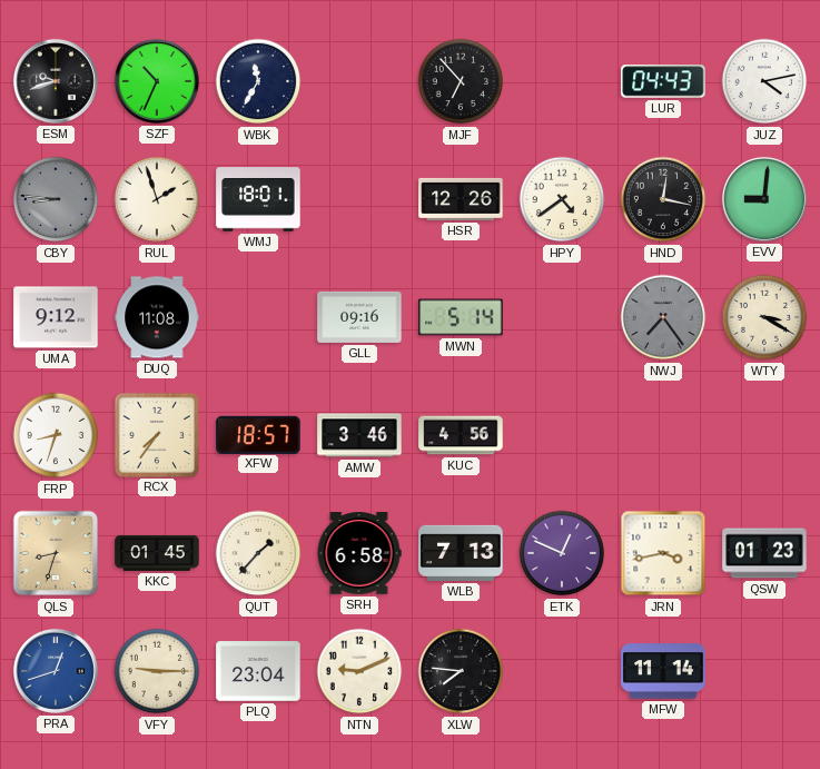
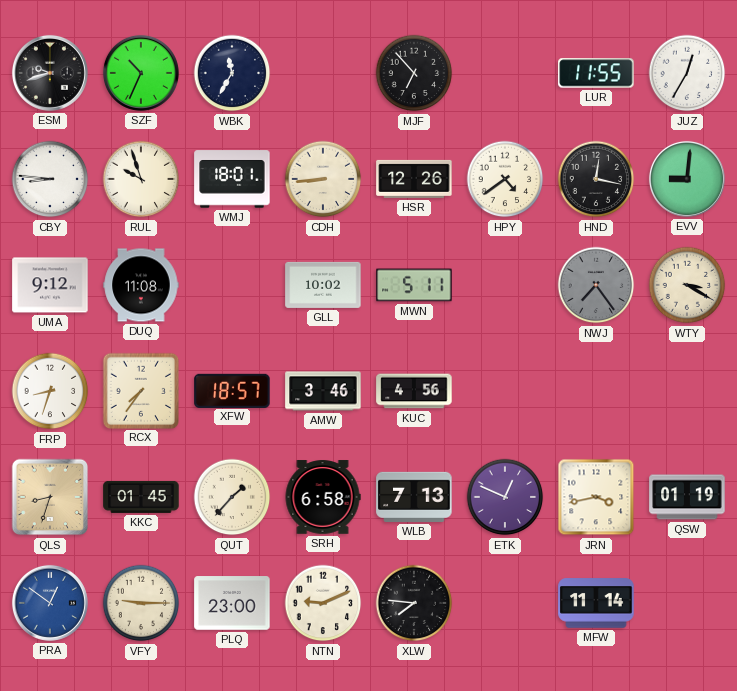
LUR: 04:43 -> 11:55
JUZ: 4:13 -> 12:35
CBY dial: grey -> white
RUL: 1:57 -> 9:57
CDH: none -> 8:44
GLL: 09:16 -> 10:02
MWN: 5:14 -> 5:11
QSW: 01:23 -> 01:19
PRA: 12:42 -> 12:51
PLQ: 23:04 -> 23:00
